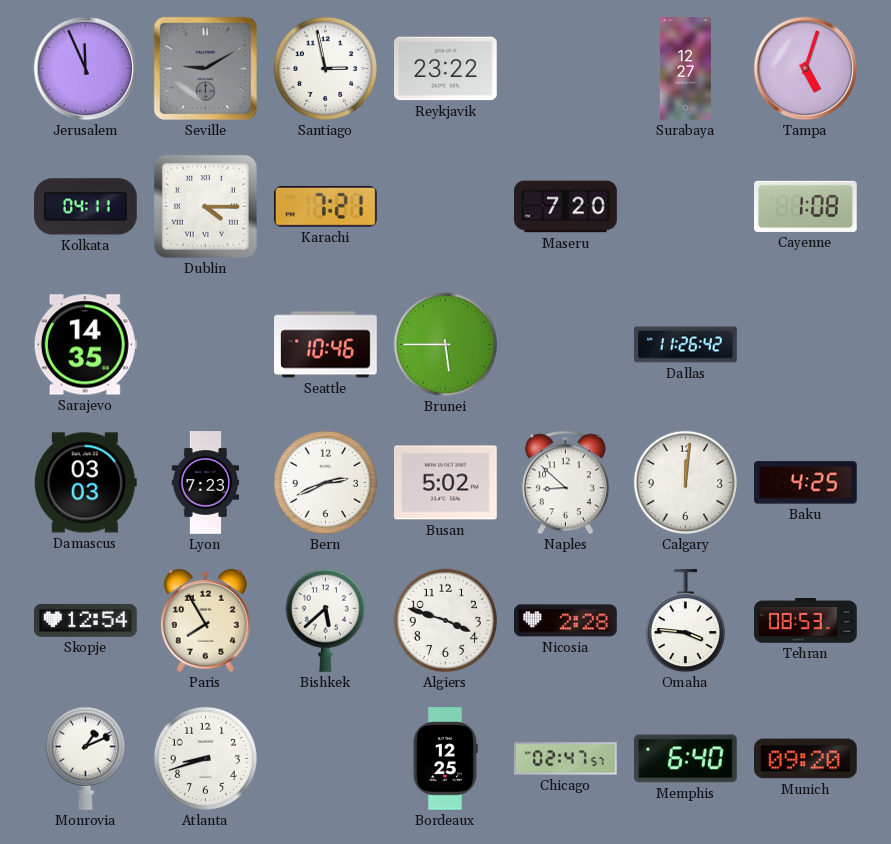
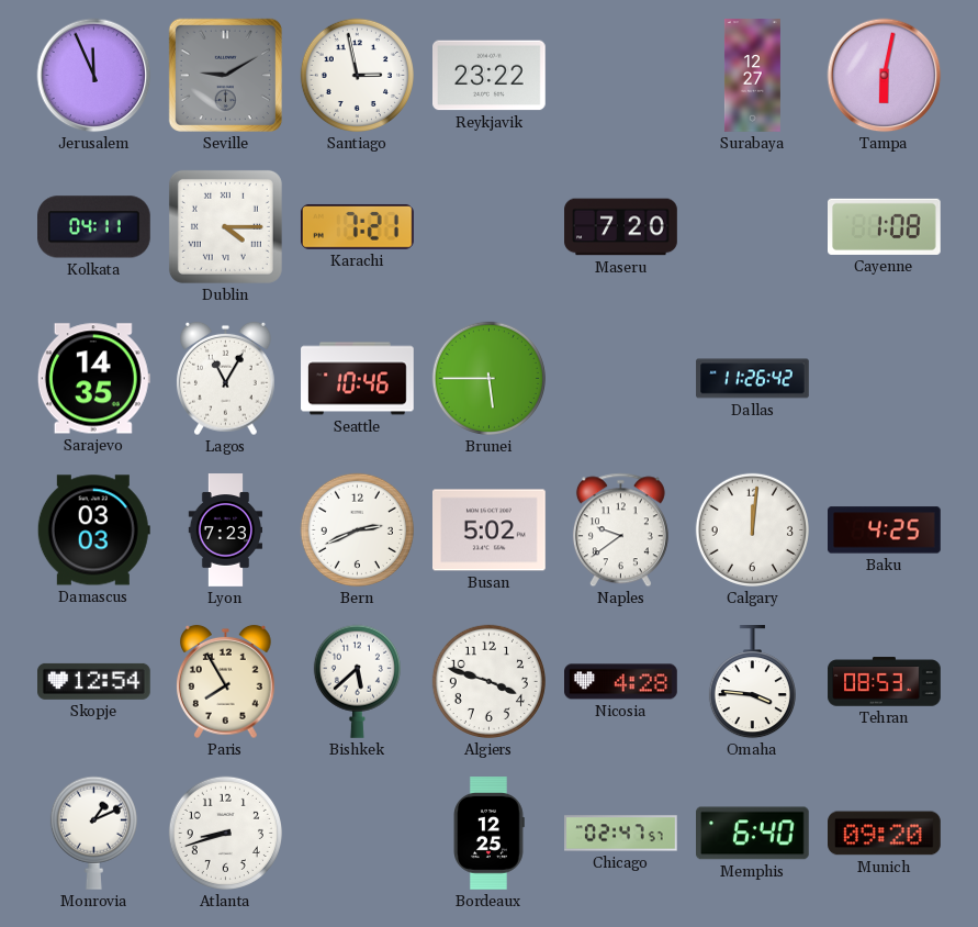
Tampa: 5:03 -> 6:02
Lagos: none -> 11:05
Naples: 8:52 -> 9:39
Nicosia: 2:28 -> 4:28
